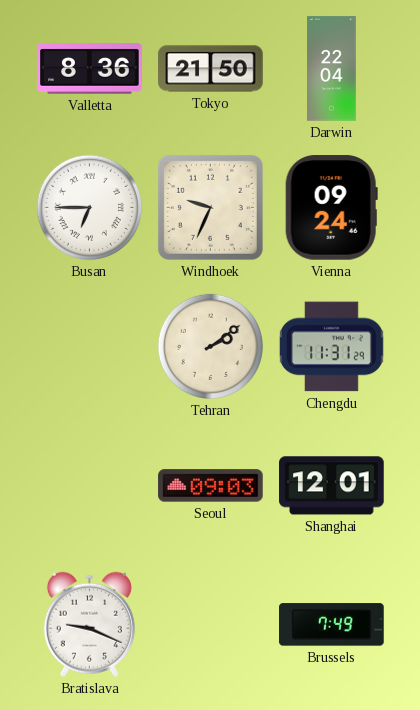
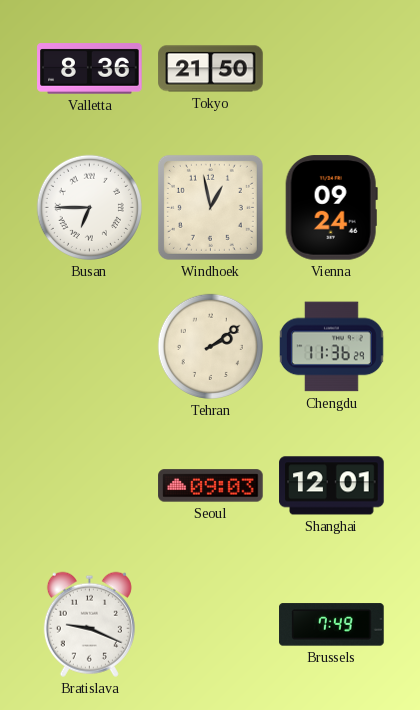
Darwin: 22:04 -> none
Windhoek: 9:34 -> 12:58
Chengdu: 11:31 -> 11:36
